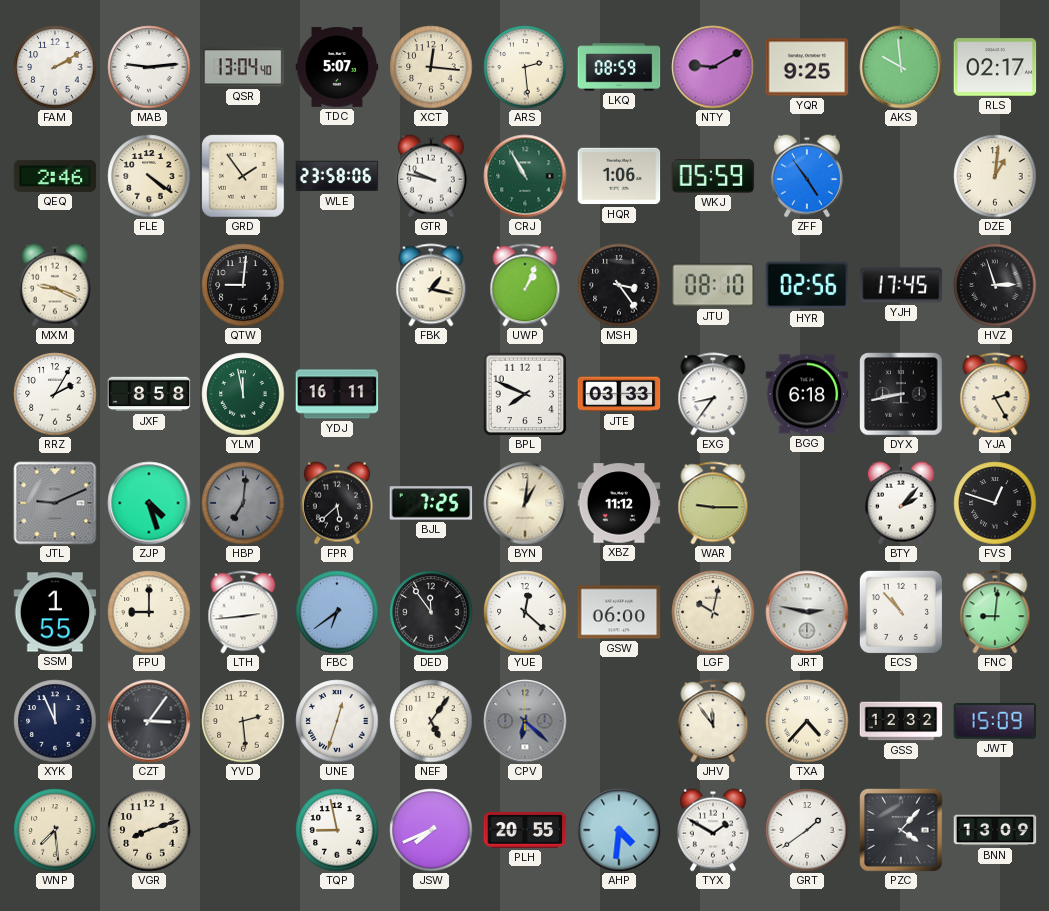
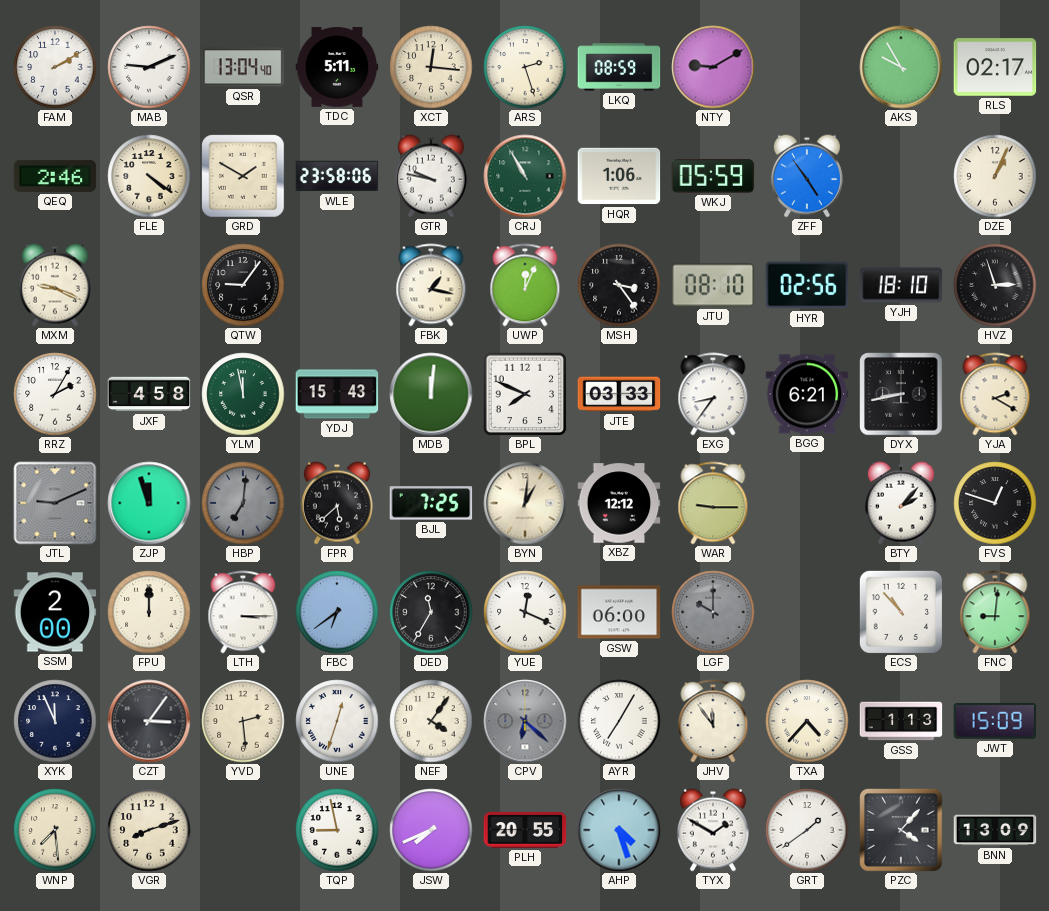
MAB: 9:14 -> 9:11
TDC: 5:07 -> 5:11
ARS: 2:29 -> 2:27
YQR: 9:25 -> none
AKS: 9:59 -> 9:55
GRD: 1:54 -> 1:50
DZE: 1:01 -> 1:04
QTW: 9:01 -> 9:06
UWP: 1:04 -> 12:04
YJH: 17:45 -> 18:10
JXF: 8:58 -> 4:58
YDJ: 16:11 -> 15:43
MDB: none -> 12:01
BGG: 6:18 -> 6:21
YJA: 2:25 -> 2:20
ZJP: 4:27 -> 11:57
XBZ: 11:12 -> 12:12
SSM: 1:55 -> 2:00
FPU: 9:00 -> 12:00
LTH: 2:44 -> 3:15
DED: 11:54 -> 11:35
YUE: 12:22 -> 12:19
LGF: 10:02 -> 10:00
LGF dial: cream -> grey
JRT: 2:47 -> none
NEF: 5:06 -> 4:06
AYR: none -> 7:05
GSS: 12:32 -> 1:13
AHP: 4:31 -> 4:27
